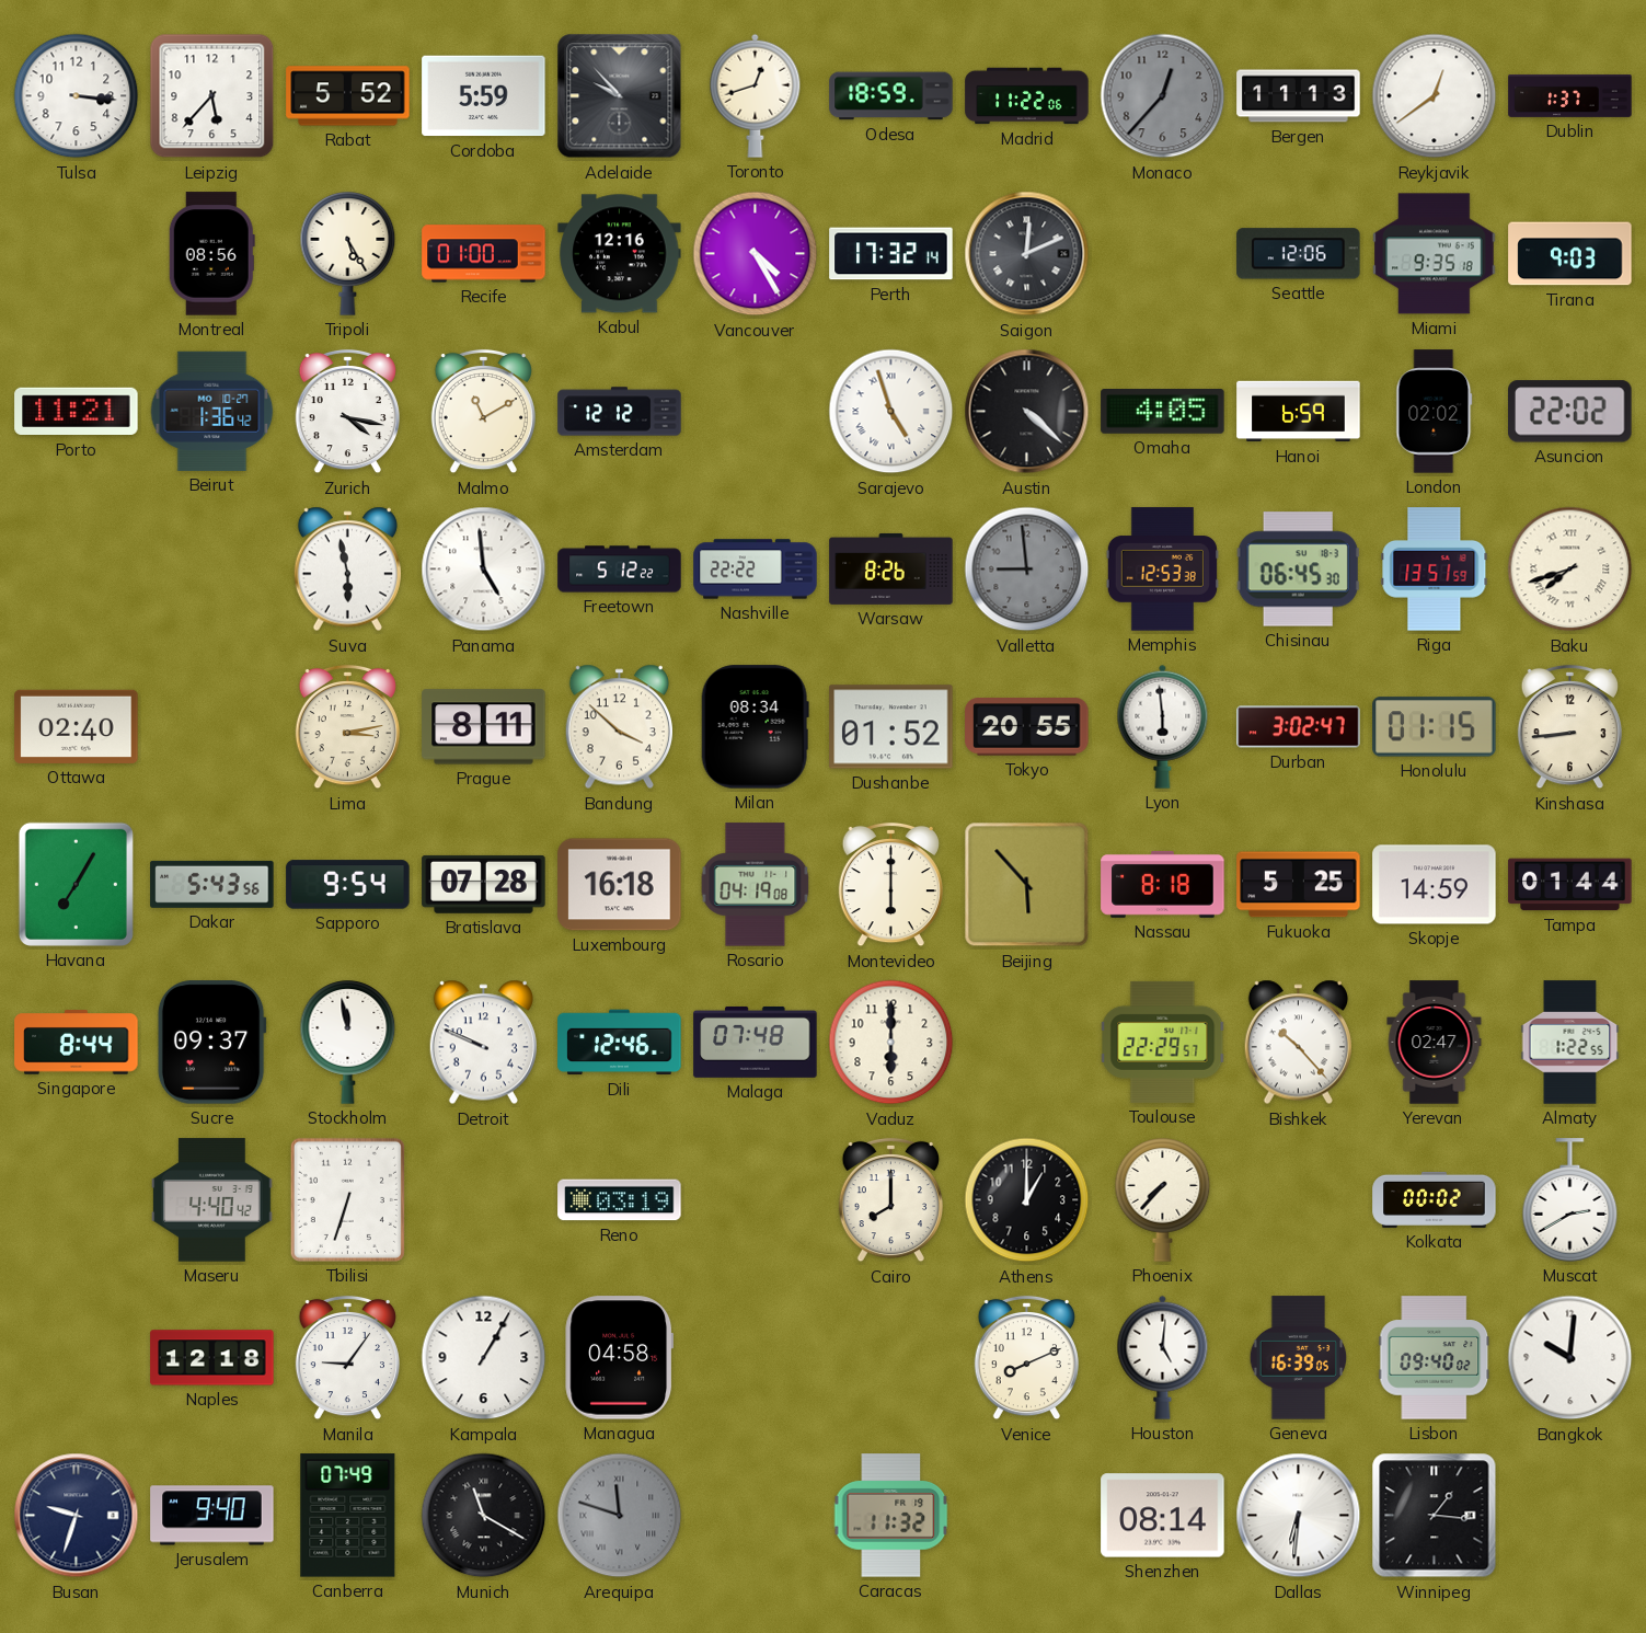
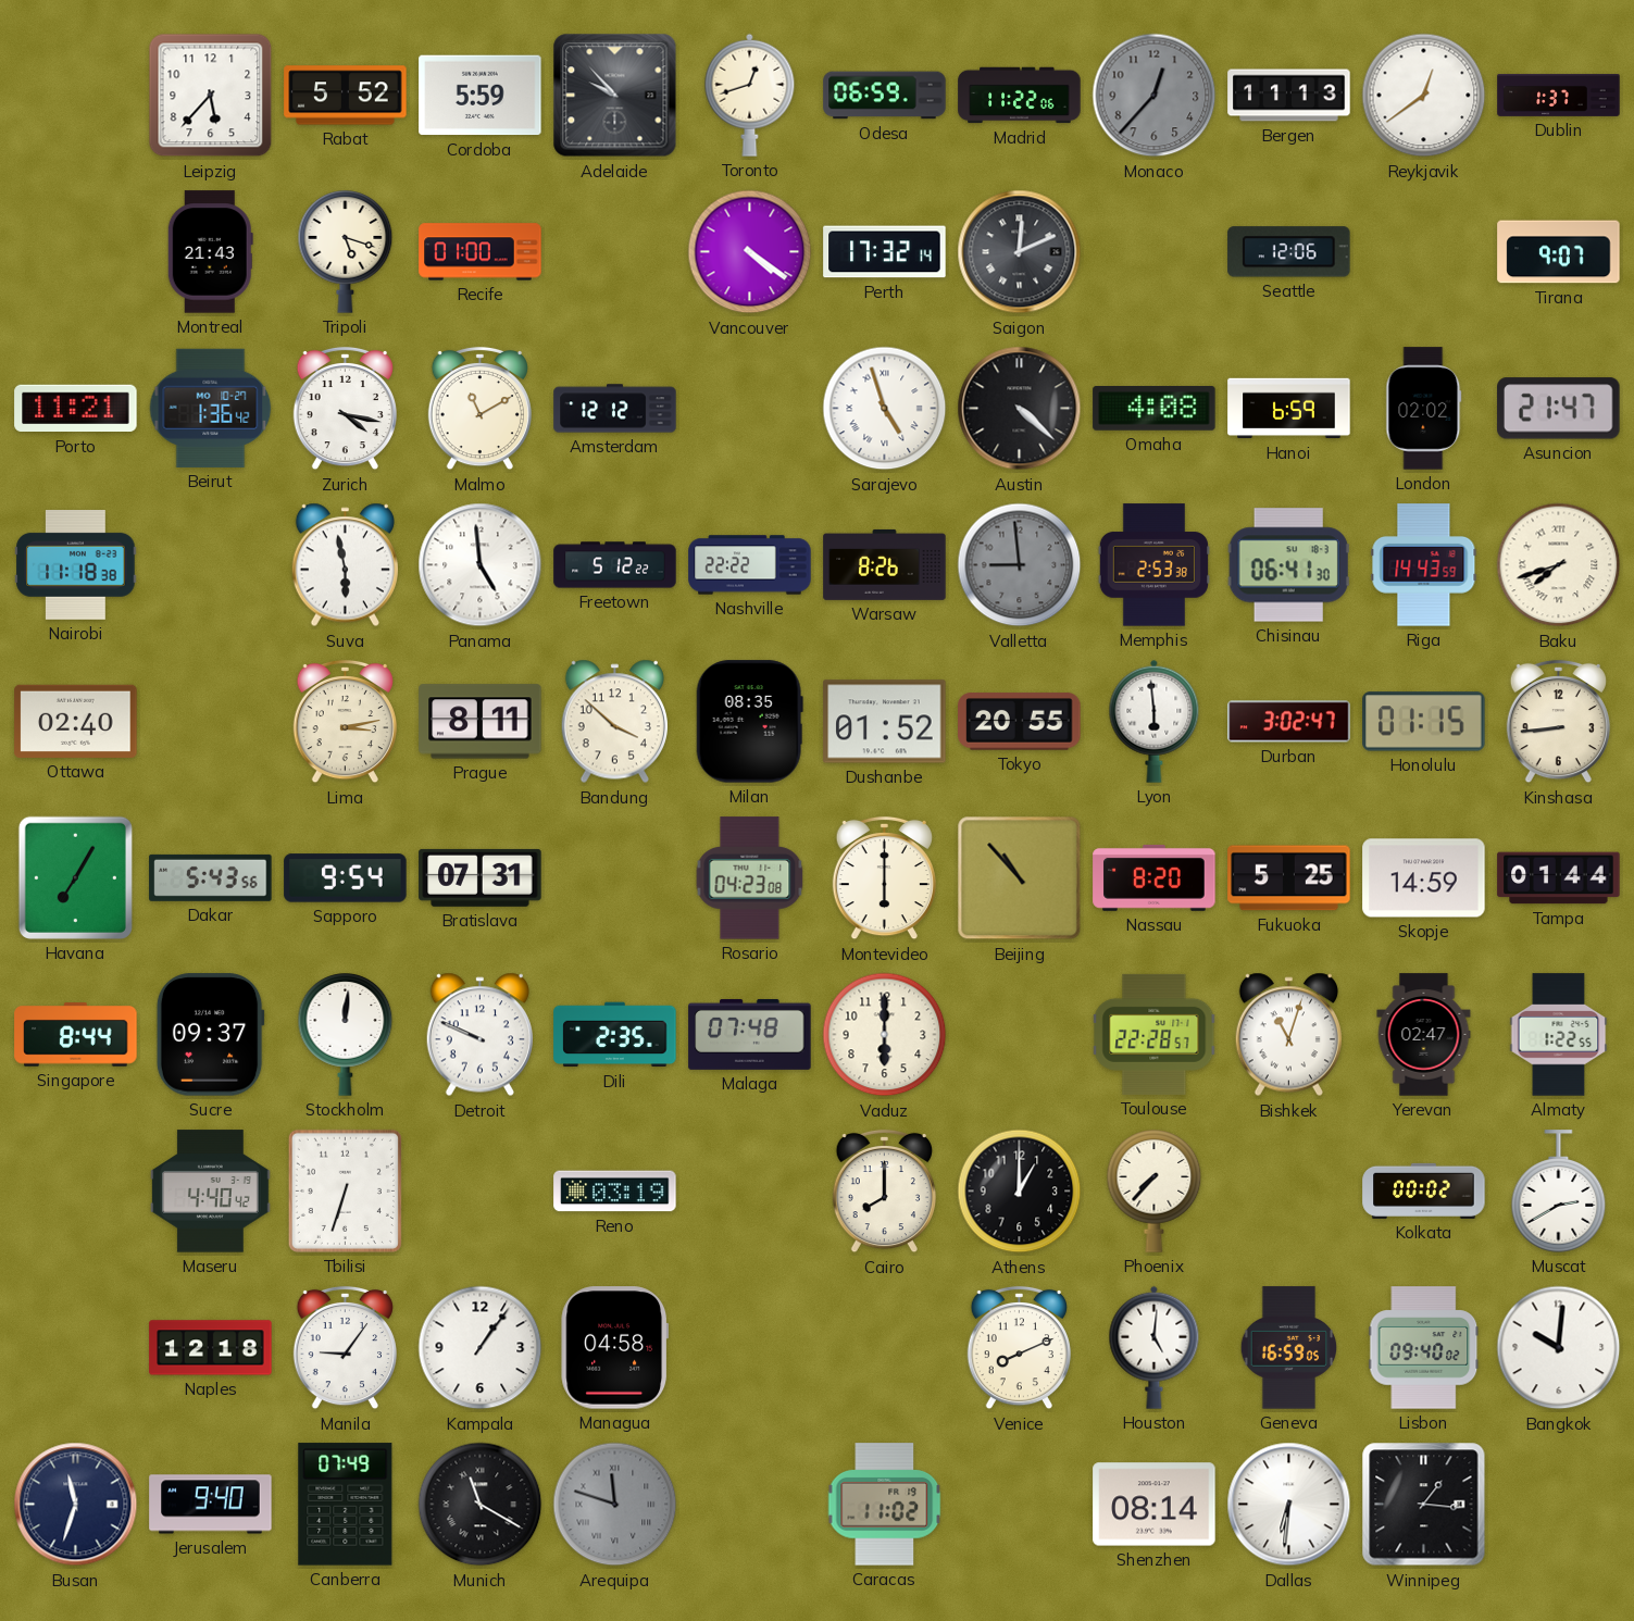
Tulsa: 3:16 -> none
Odesa: 18:59 -> 06:59
Montreal: 08:56 -> 21:43
Tripoli: 5:25 -> 5:18
Kabul: 12:16 -> none
Vancouver: 4:25 -> 4:21
Miami: 9:35 -> none
Tirana: 9:03 -> 9:07
Omaha: 4:05 -> 4:08
Asuncion: 22:02 -> 21:47
Nairobi: none -> 11:18
Memphis: 12:53 -> 2:53
Chisinau: 06:45 -> 06:41
Riga: 13:51 -> 14:43
Milan: 08:34 -> 08:35
Bratislava: 07:28 -> 07:31
Luxembourg: 16:18 -> none
Rosario: 04:19 -> 04:23
Beijing: 5:53 -> 10:53
Nassau: 8:18 -> 8:20
Stockholm: 11:58 -> 12:01
Dili: 12:46 -> 2:35
Toulouse: 22:29 -> 22:28
Bishkek: 10:23 -> 11:03
Kampala: 1:05 -> 1:06
Geneva: 16:39 -> 16:59
Busan: 9:33 -> 11:33
Caracas: 11:32 -> 11:02
